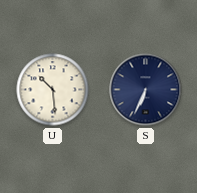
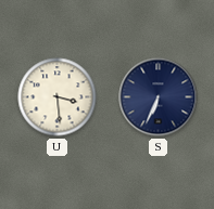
U: 10:29 -> 3:29
